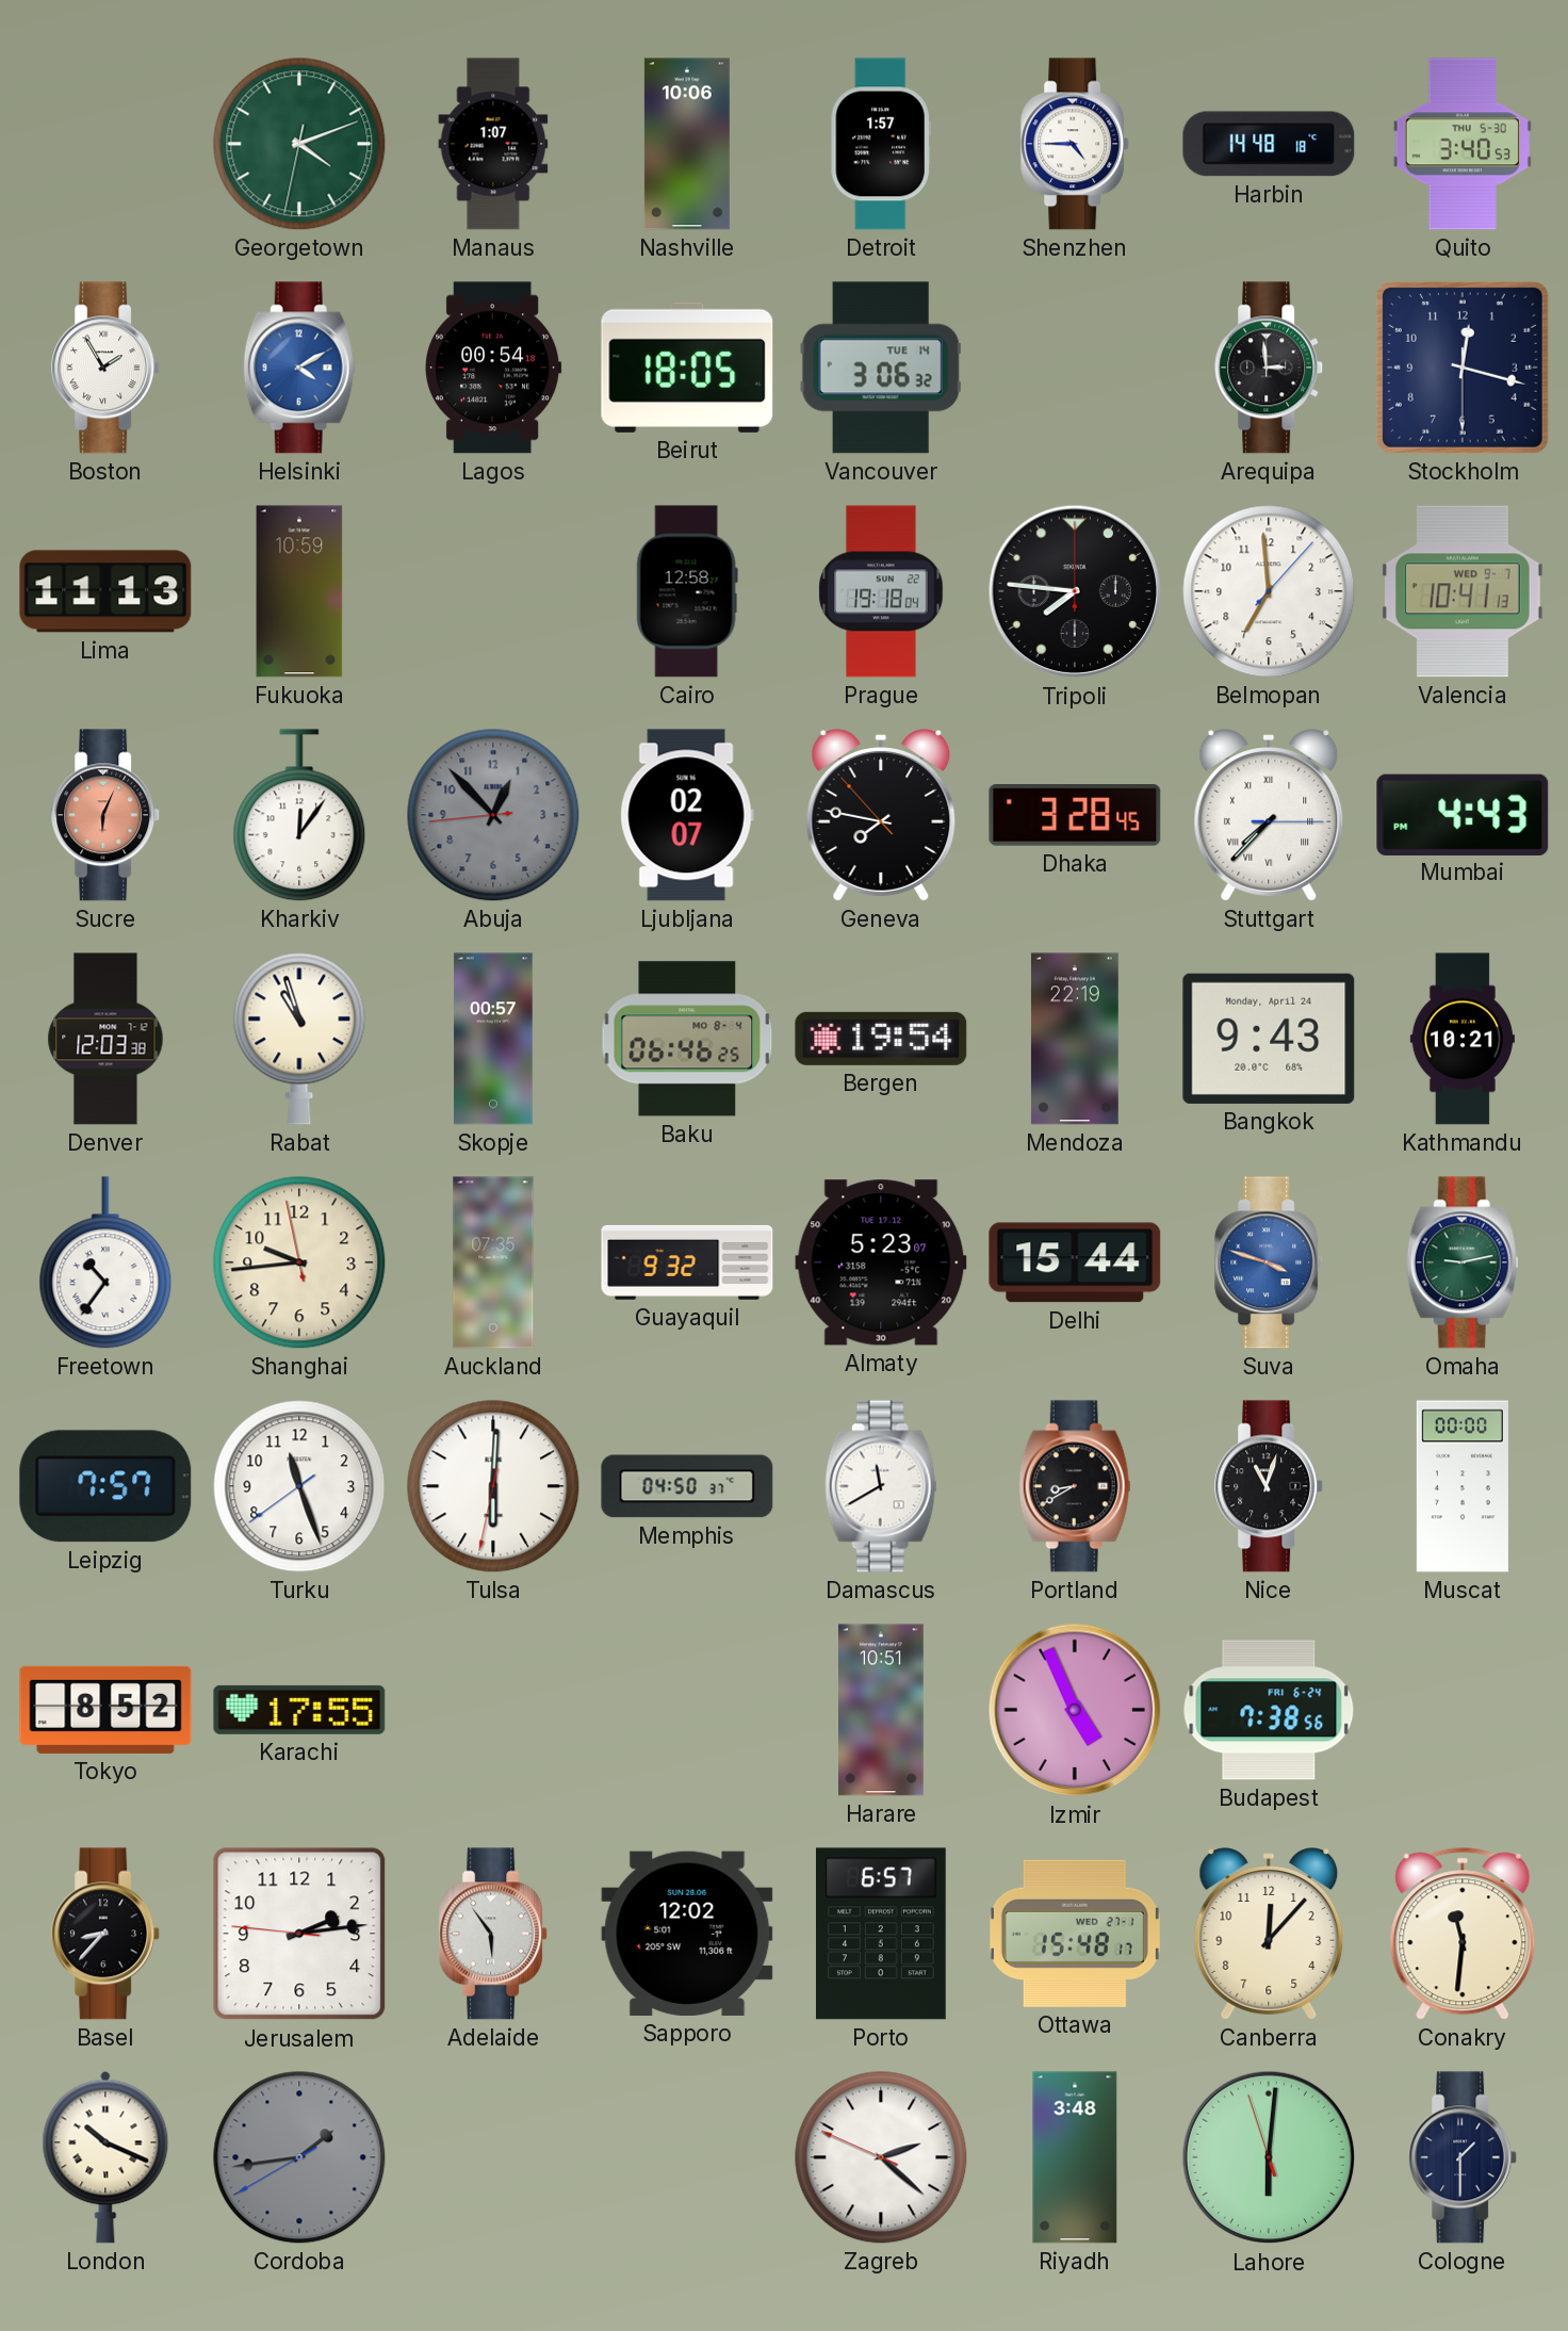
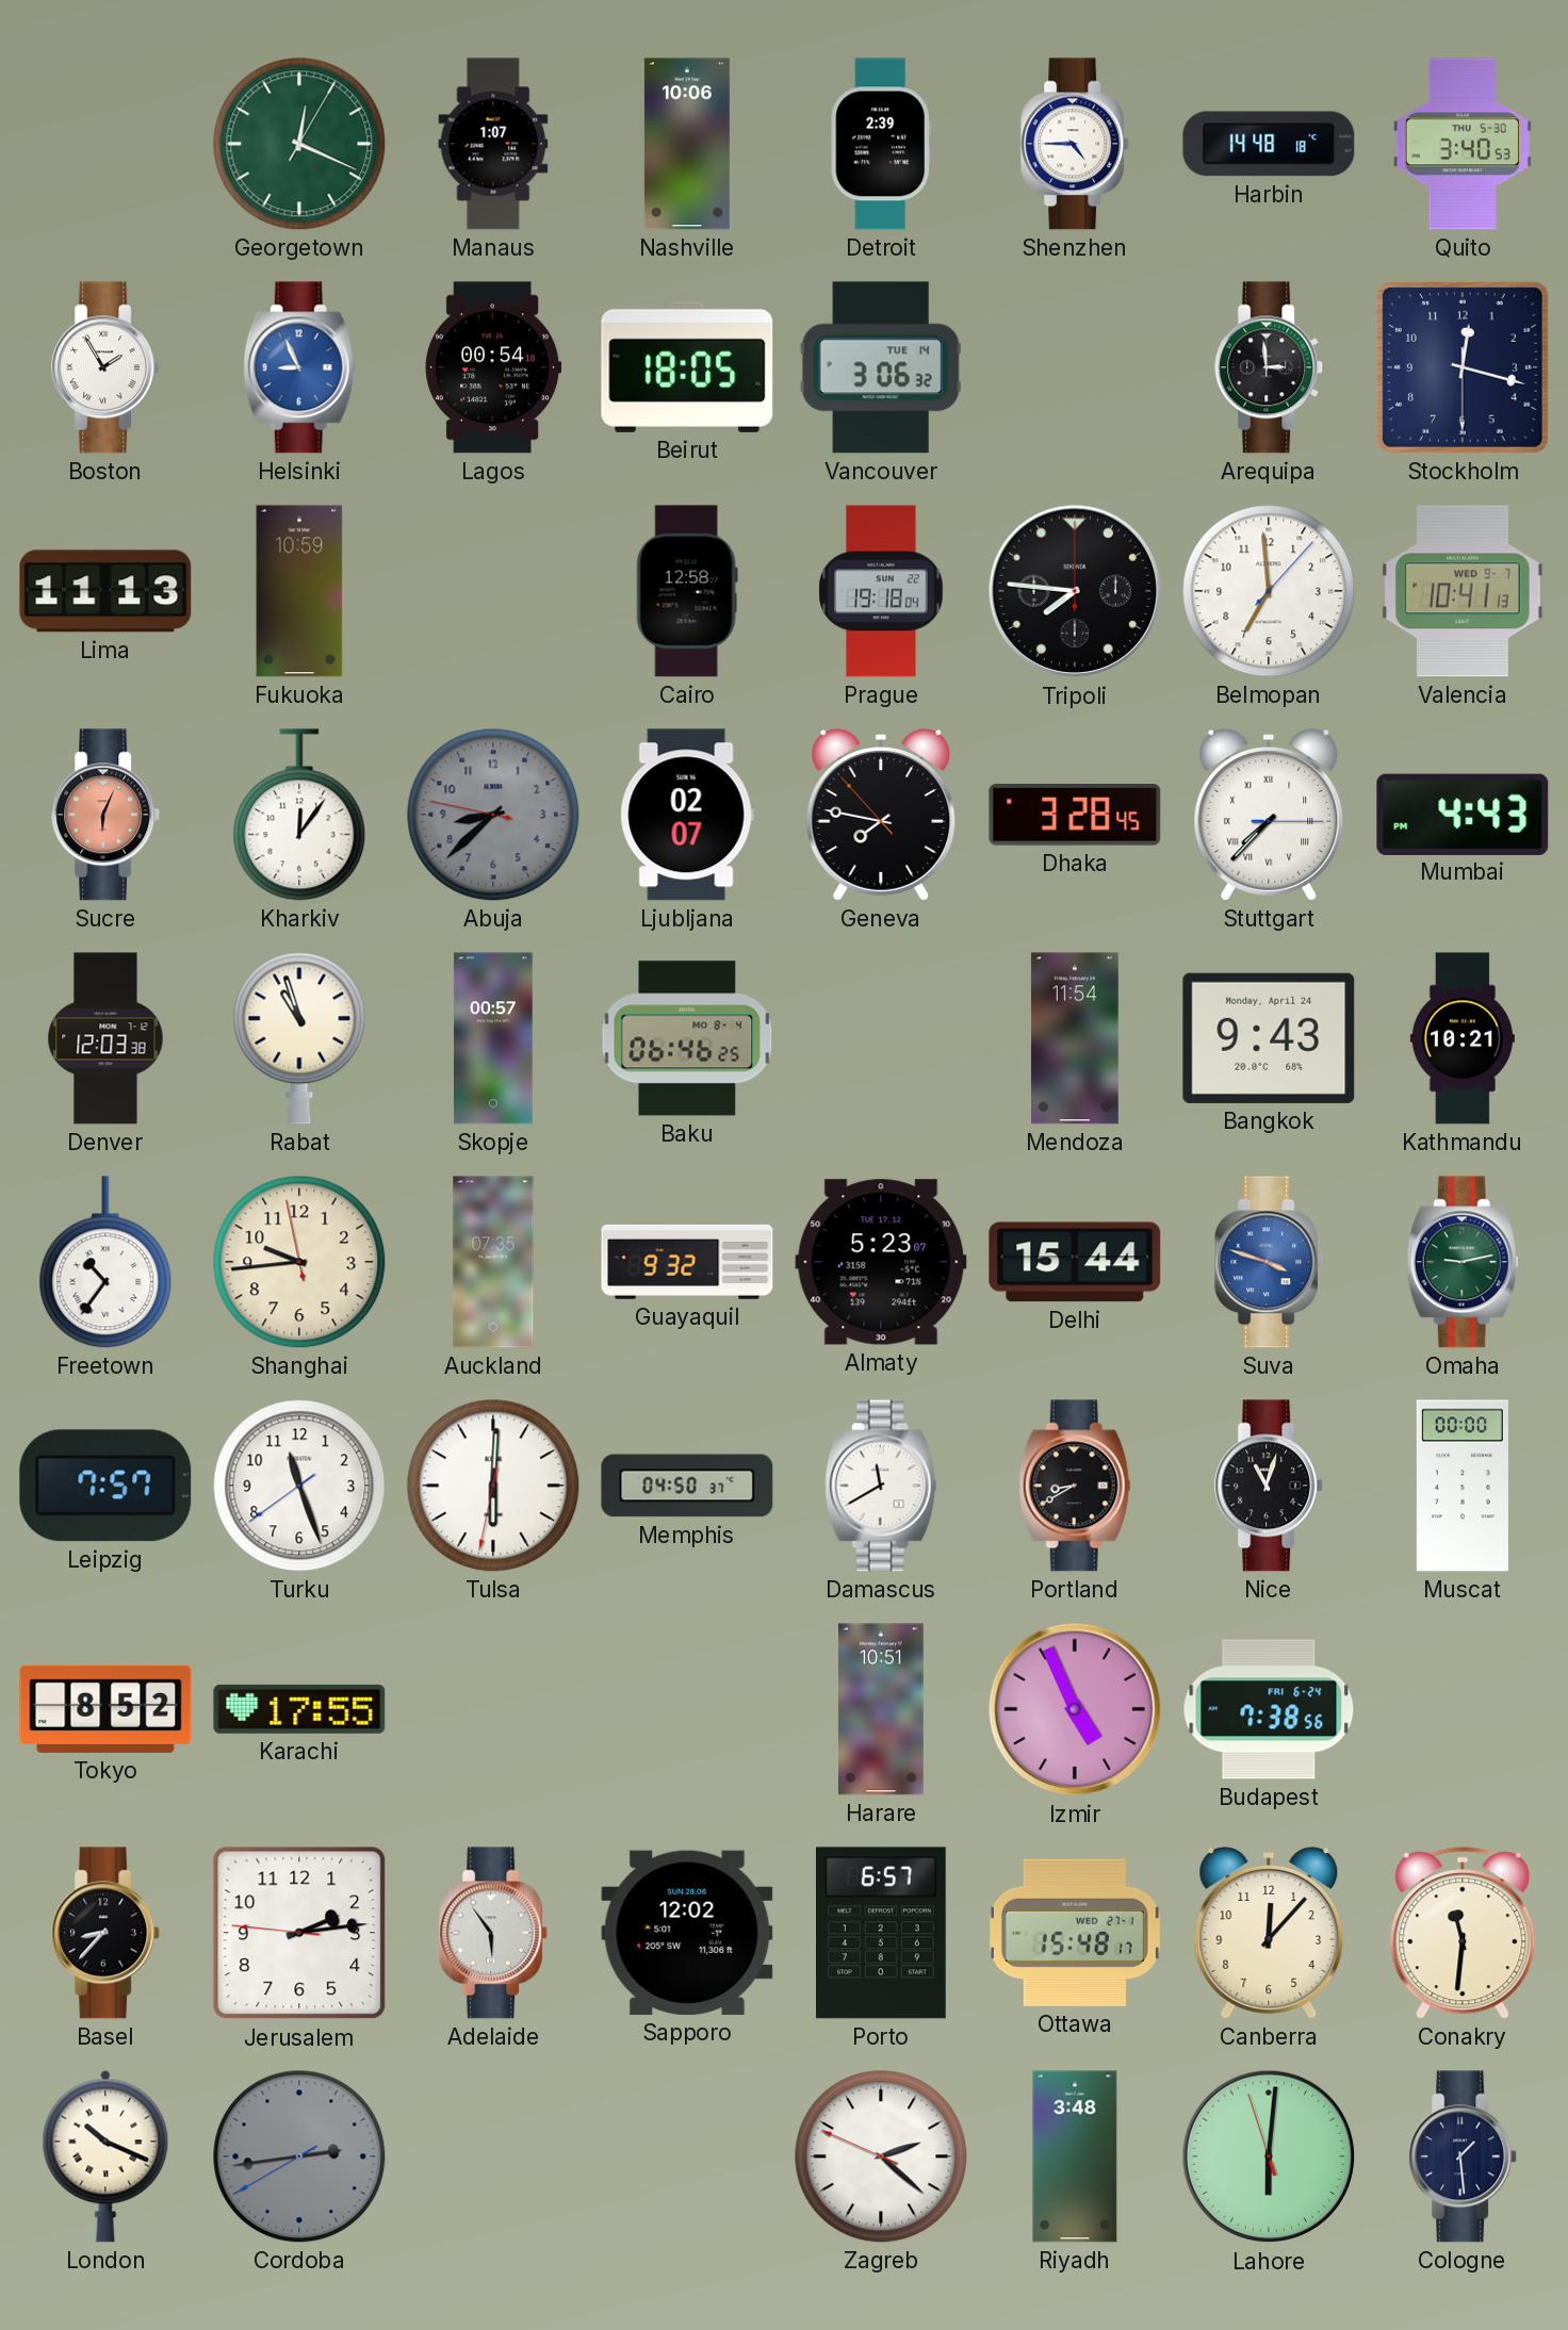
Georgetown: 4:11 -> 12:19
Detroit: 1:57 -> 2:39
Helsinki: 4:10 -> 8:56
Abuja: 12:52 -> 8:37
Bergen: 19:54 -> none
Mendoza: 22:19 -> 11:54
Cordoba: 1:43 -> 2:43
Cologne: 1:30 -> 1:29
